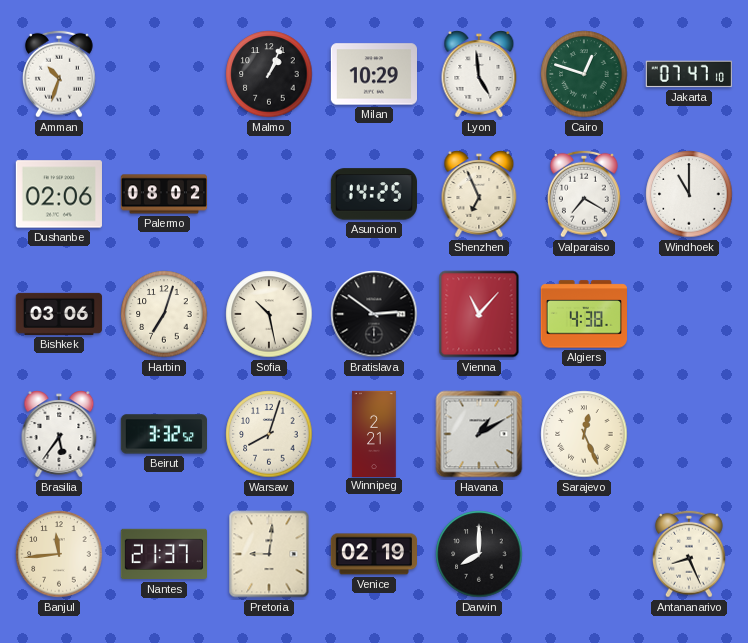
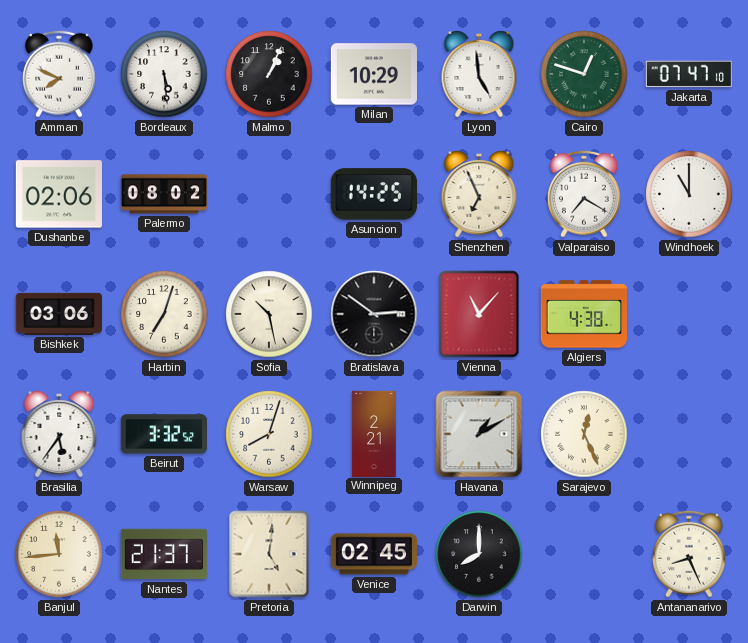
Amman: 10:33 -> 7:49
Bordeaux: none -> 5:29
Pretoria: 9:01 -> 5:01
Venice: 02:19 -> 02:45
